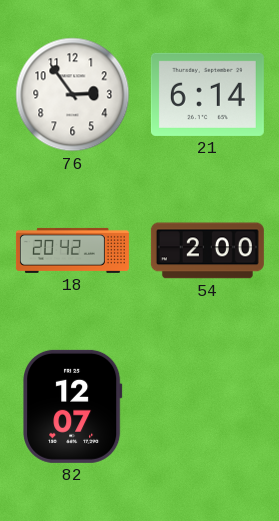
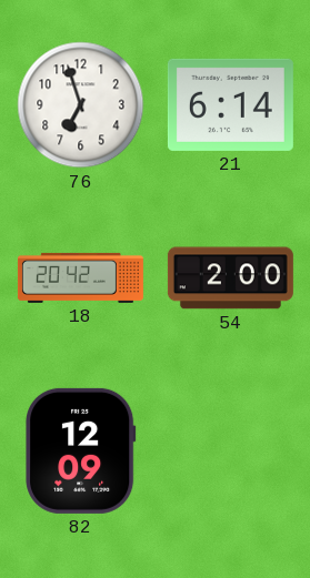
76: 2:54 -> 6:57
82: 12:07 -> 12:09
